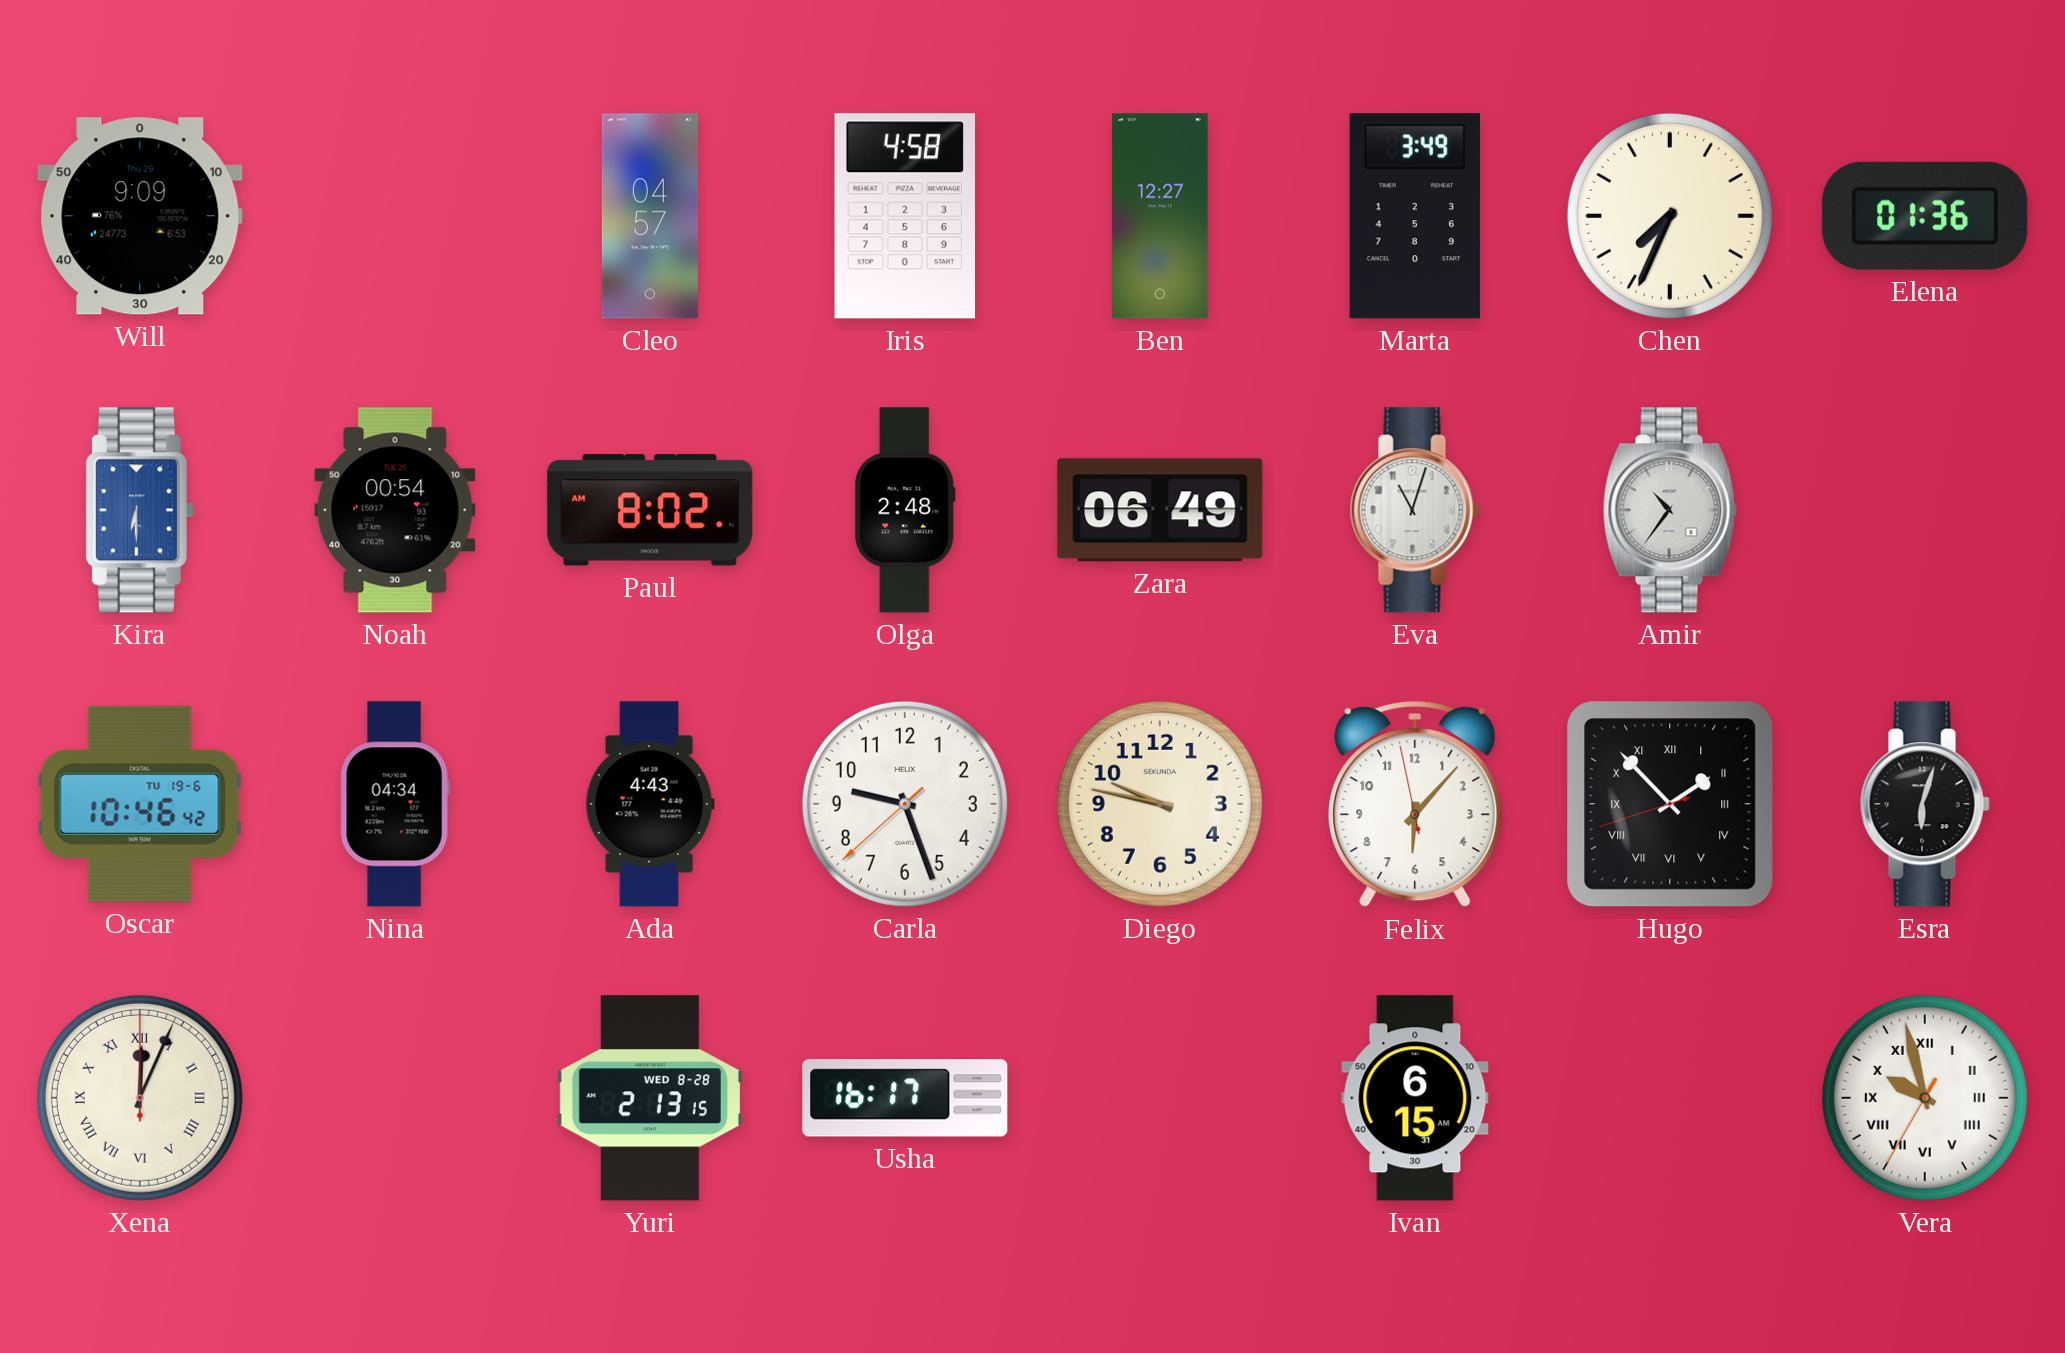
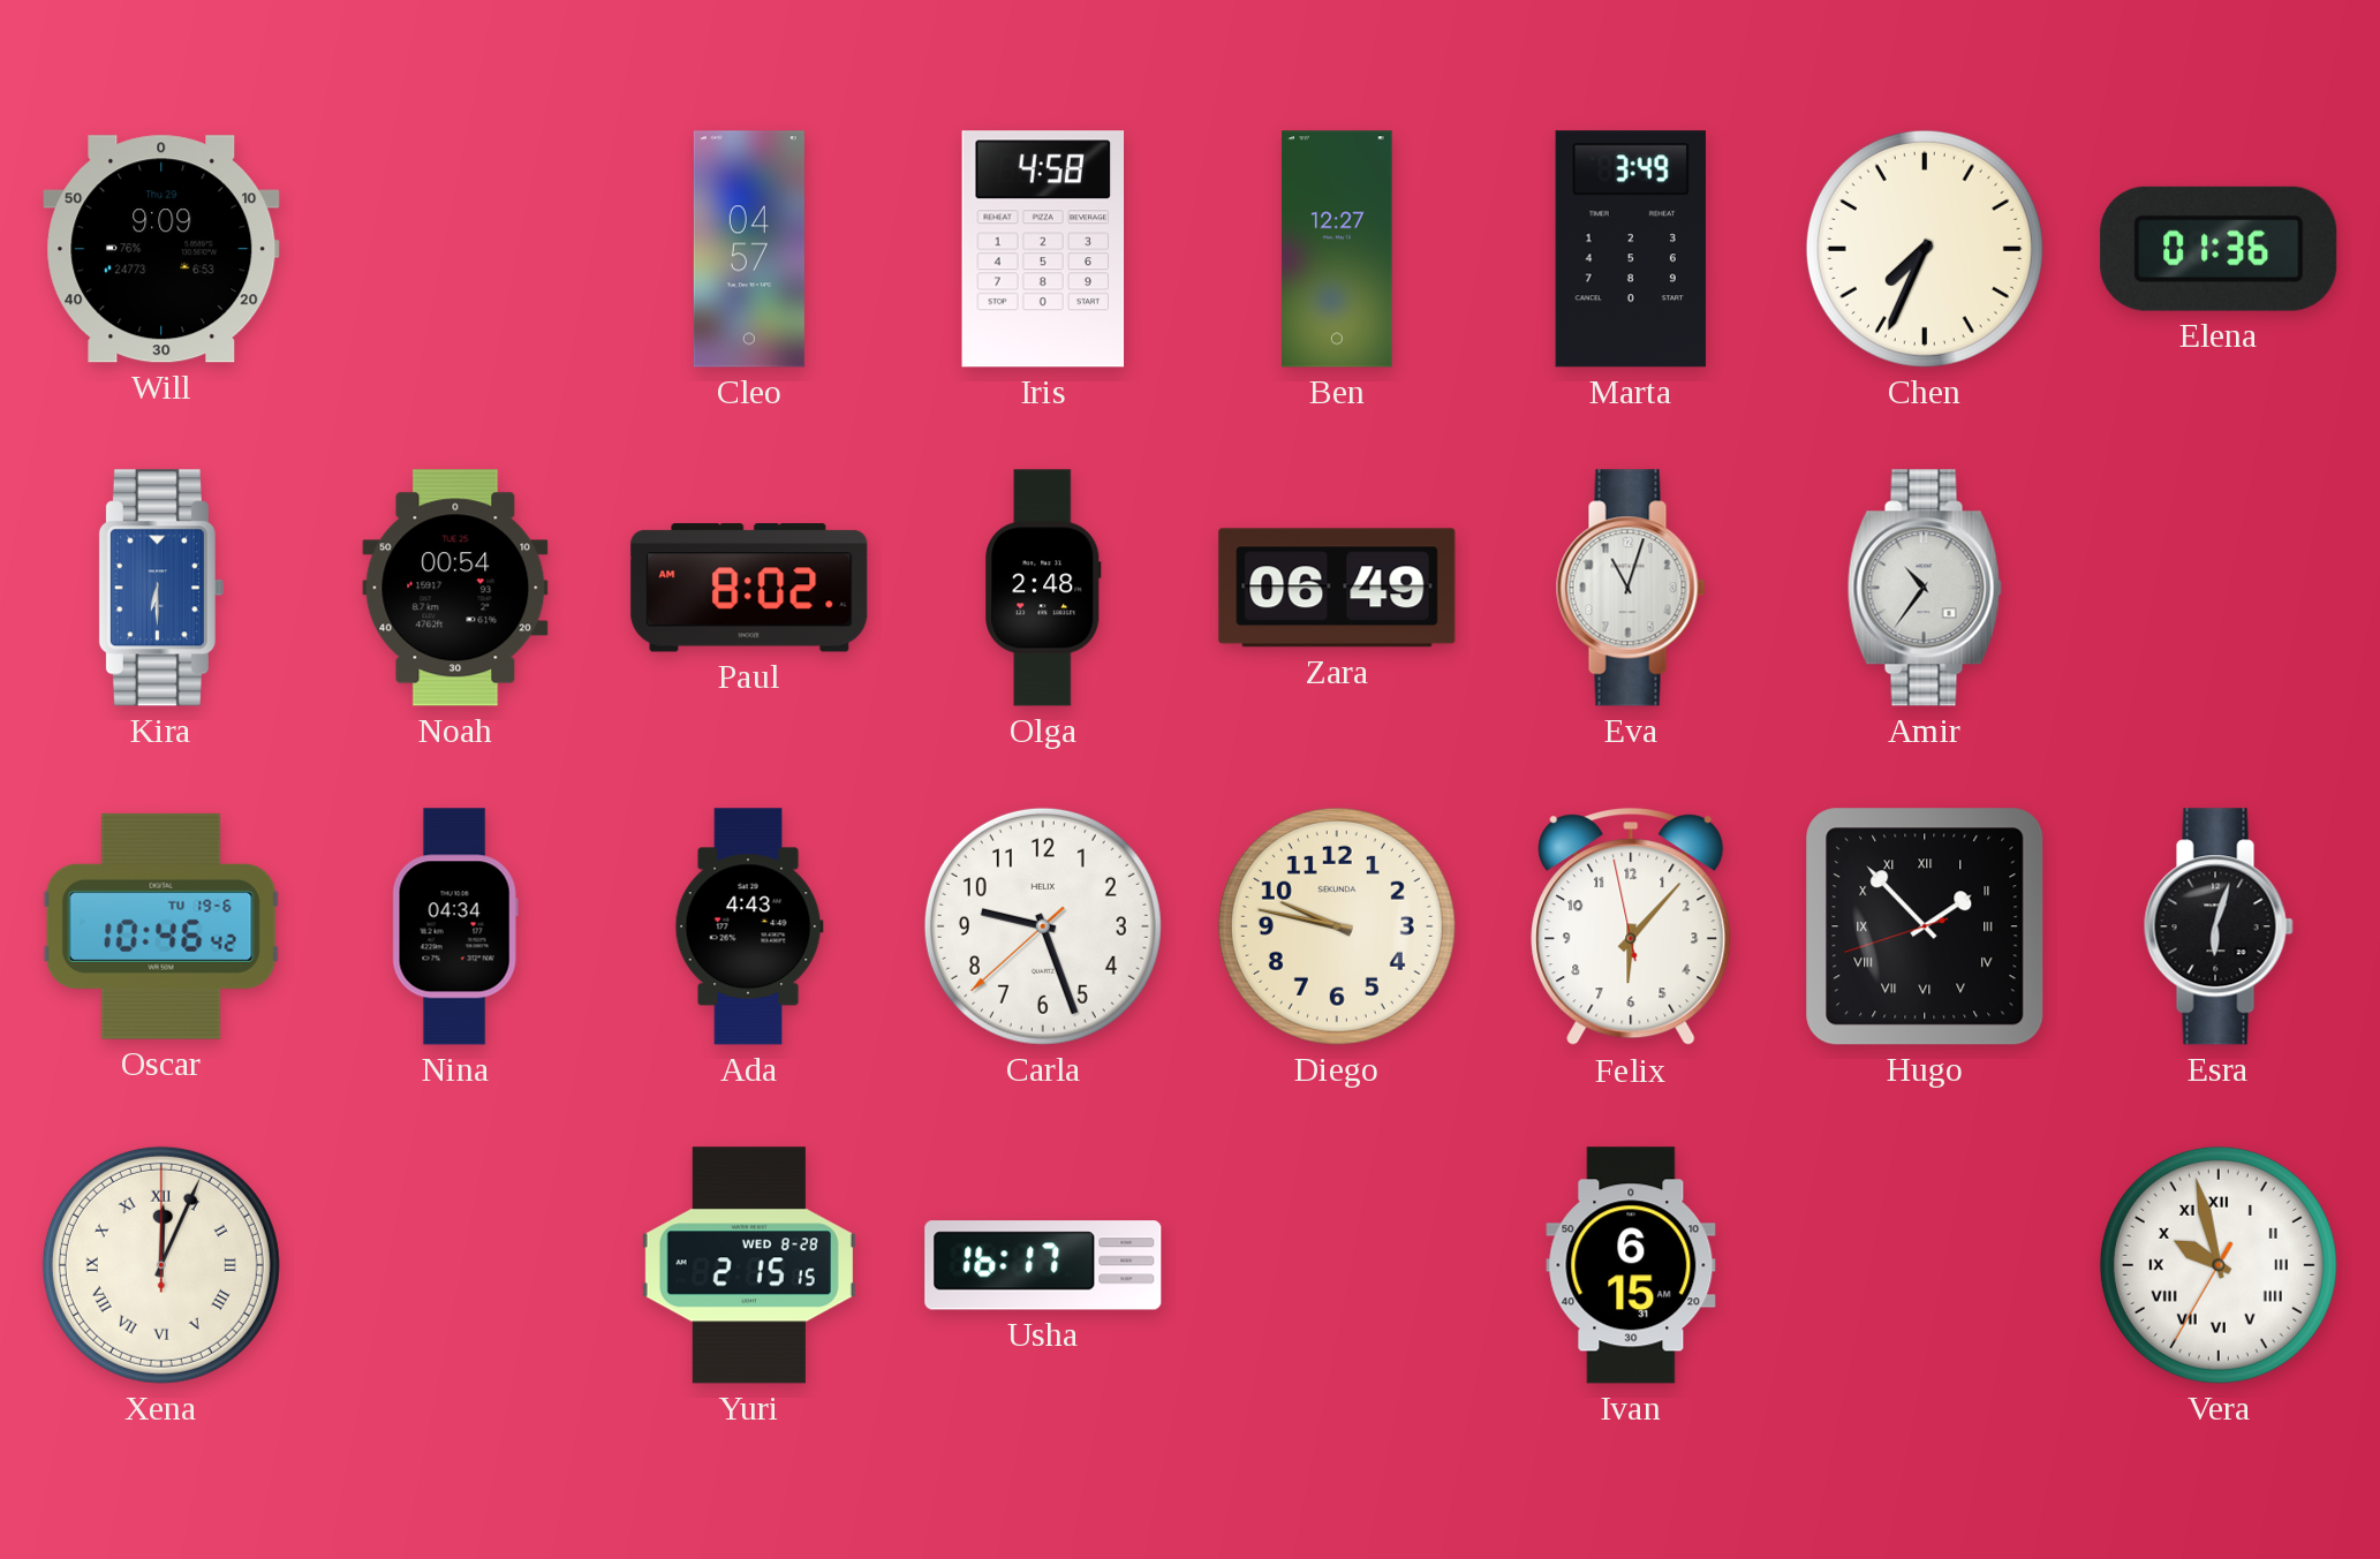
Yuri: 2:13 -> 2:15
